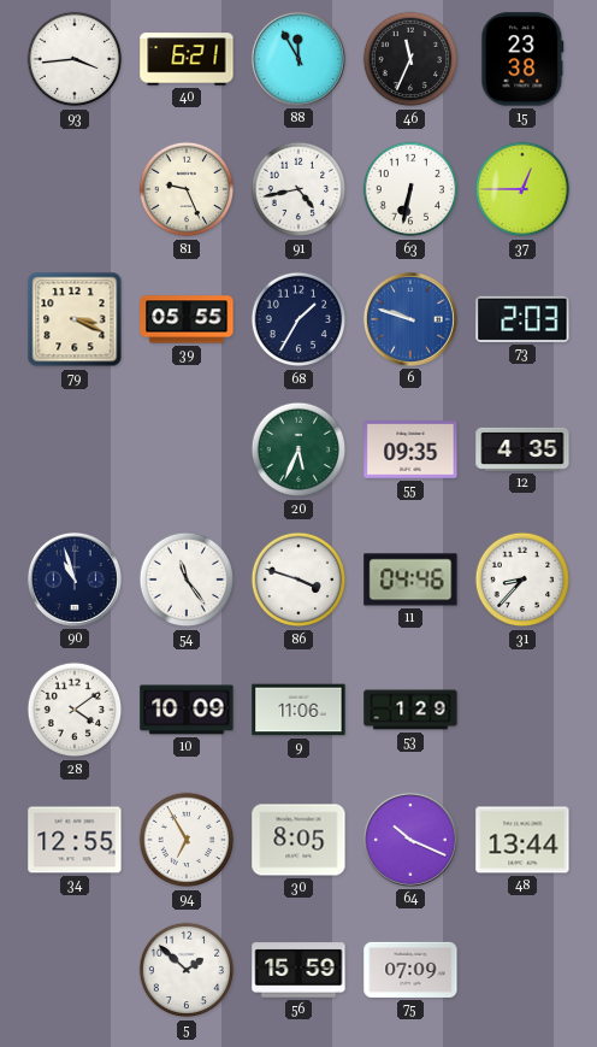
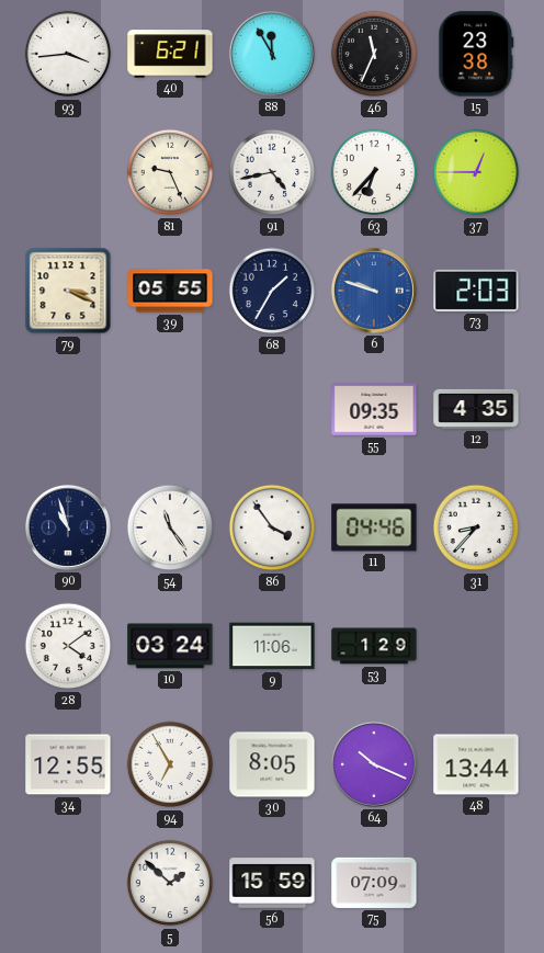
63: 6:32 -> 6:37
20: 5:34 -> none
86: 3:48 -> 3:54
10: 10:09 -> 03:24
